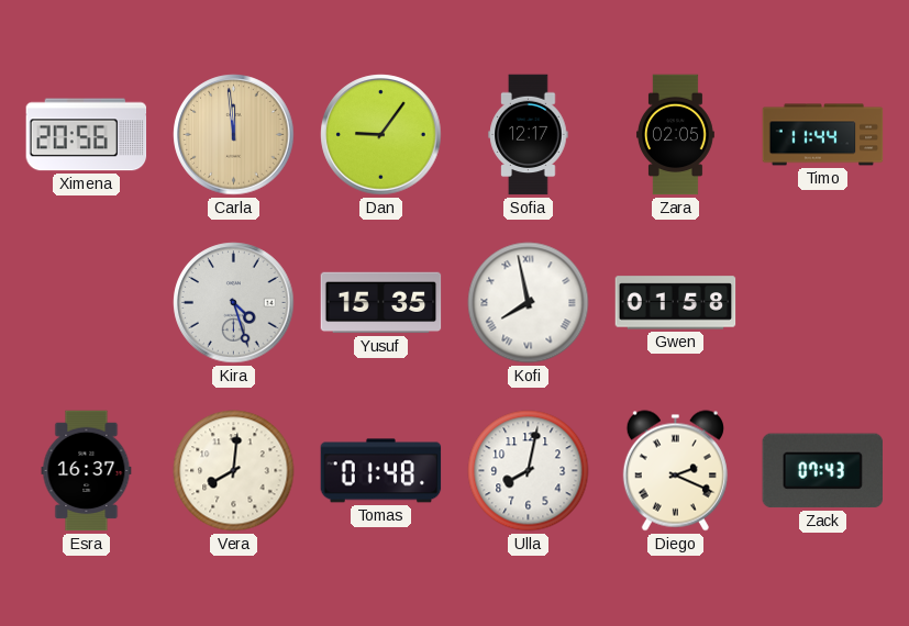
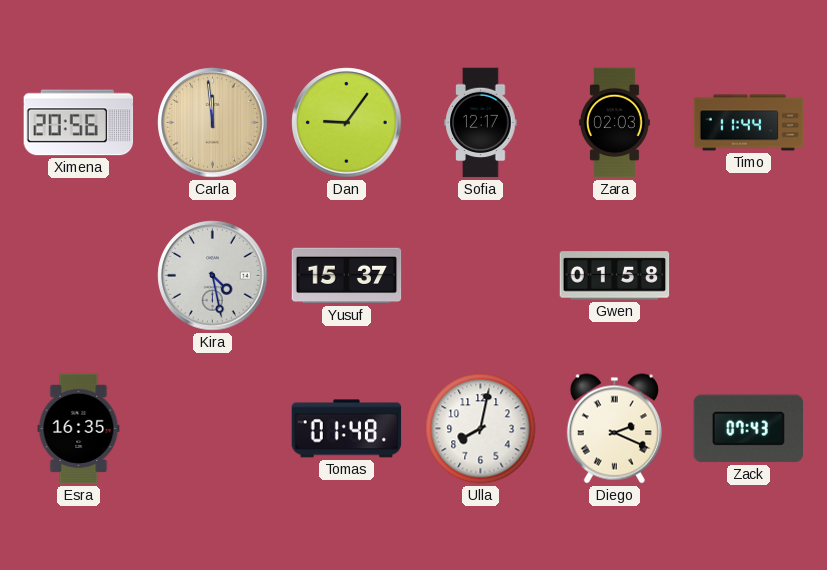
Zara: 02:05 -> 02:03
Kira: 4:27 -> 4:28
Yusuf: 15:35 -> 15:37
Kofi: 7:58 -> none
Esra: 16:37 -> 16:35
Vera: 8:01 -> none
